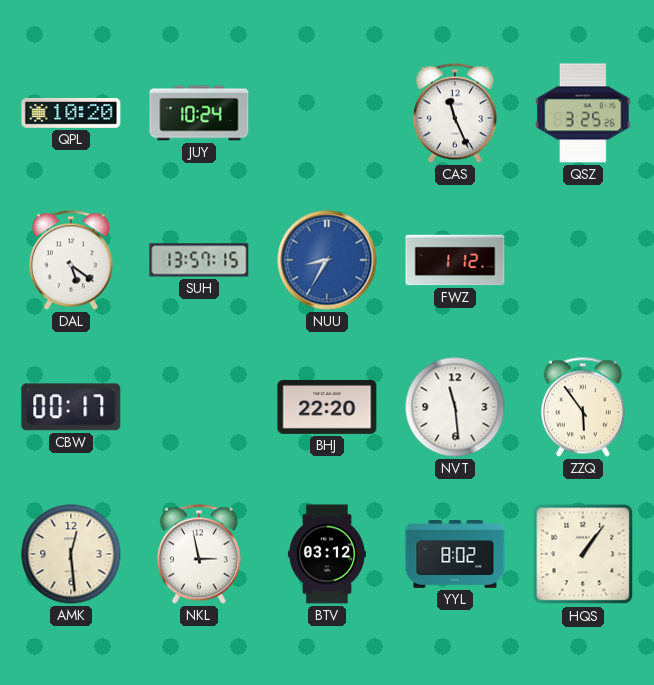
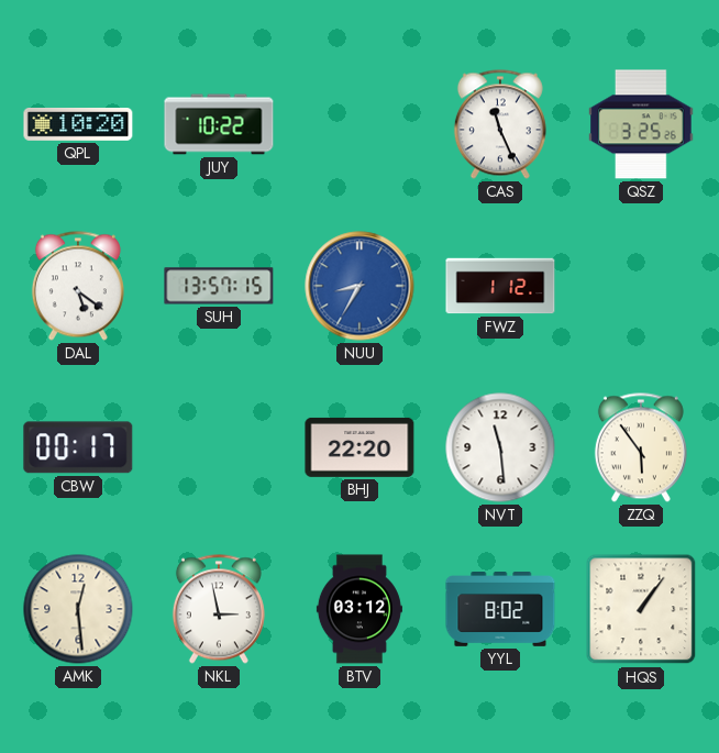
JUY: 10:24 -> 10:22
